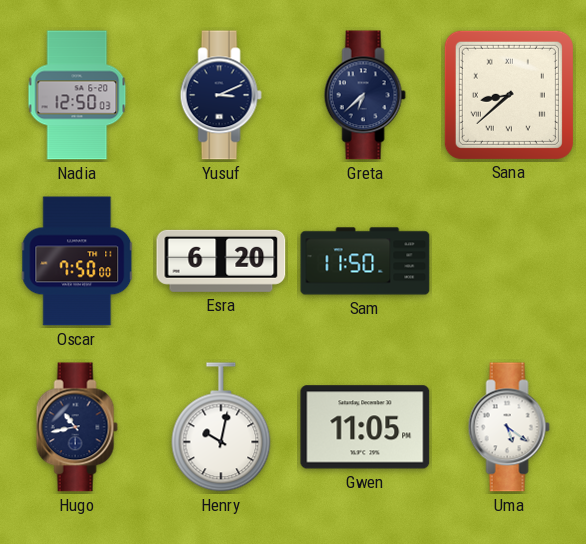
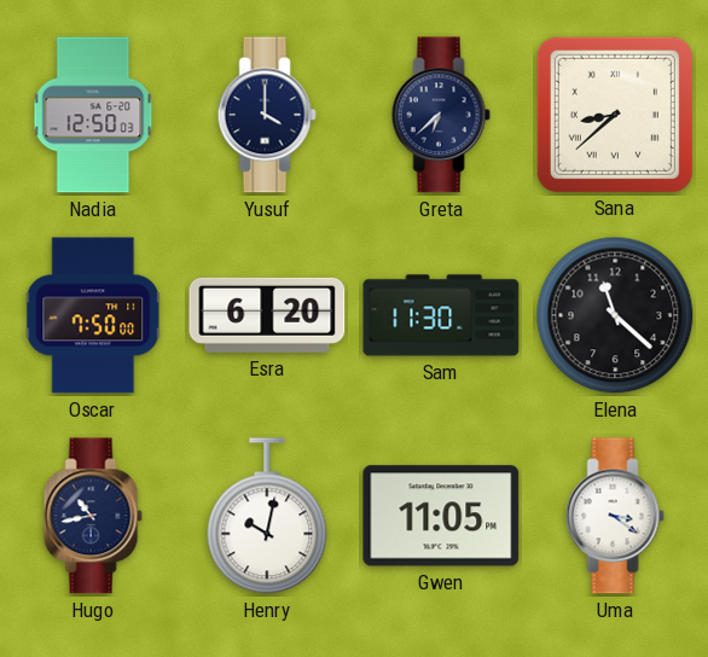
Yusuf: 3:11 -> 4:00
Sam: 11:50 -> 11:30
Elena: none -> 11:22
Uma: 5:21 -> 3:21
